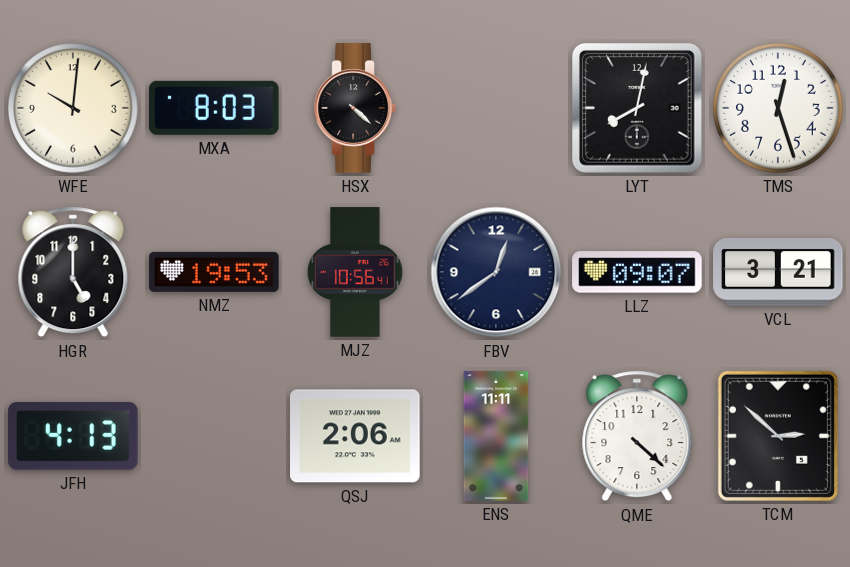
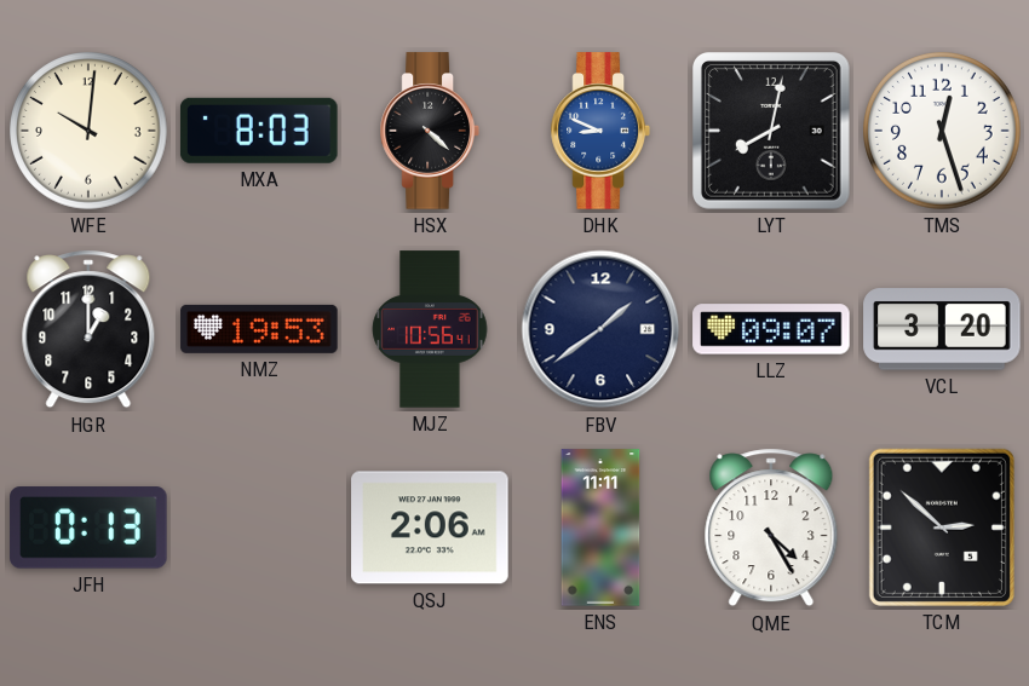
DHK: none -> 8:49
HGR: 5:00 -> 1:00
FBV: 12:39 -> 1:39
VCL: 3:21 -> 3:20
JFH: 4:13 -> 0:13
QME: 4:22 -> 4:25
